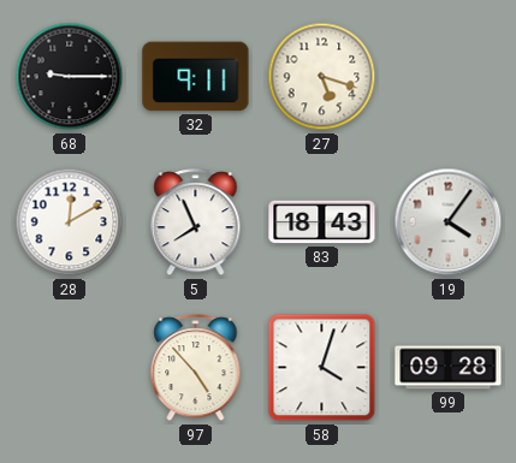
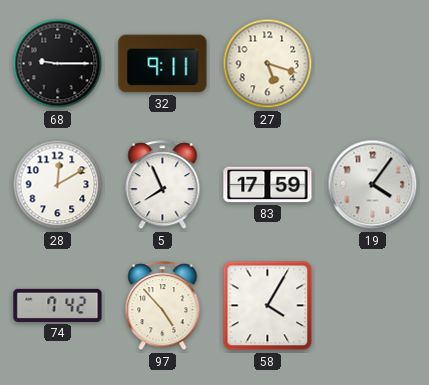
83: 18:43 -> 17:59
74: none -> 7:42
58: 4:03 -> 4:05
99: 09:28 -> none
